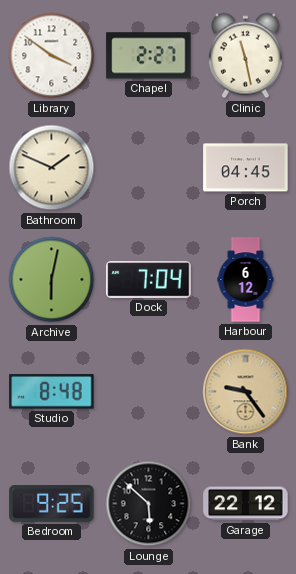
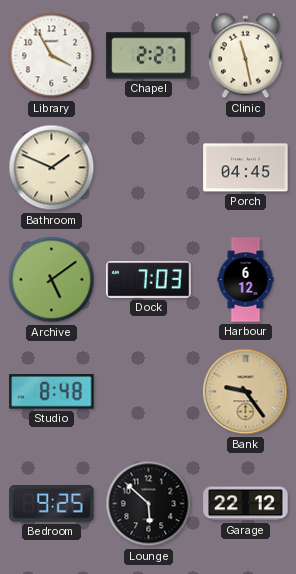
Library: 3:51 -> 3:55
Archive: 6:02 -> 5:09
Dock: 7:04 -> 7:03
